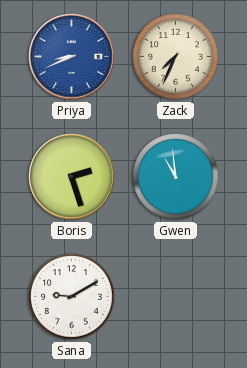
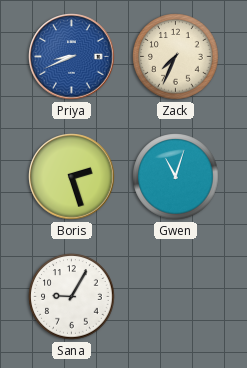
Gwen: 10:59 -> 11:03
Sana: 9:10 -> 9:05
